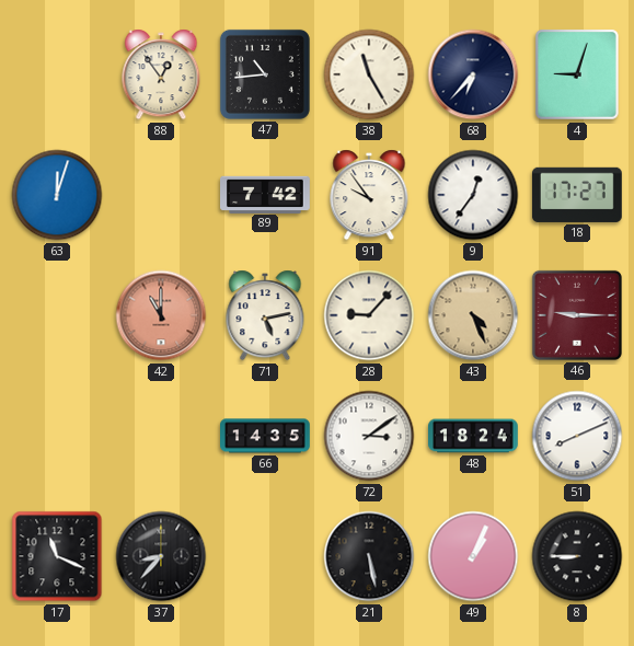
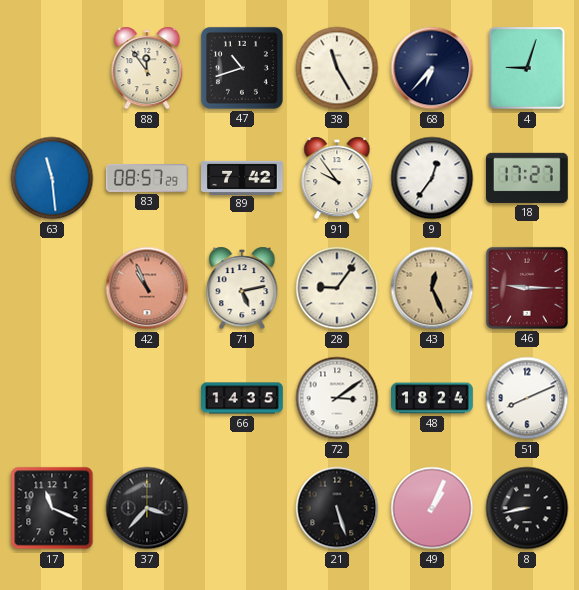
88: 12:54 -> 11:54
47: 10:44 -> 10:42
63: 12:03 -> 11:29
83: none -> 08:57
42: 11:00 -> 10:56
28: 9:07 -> 9:06
43: 4:26 -> 12:26
37: 8:37 -> 3:37
21: 5:28 -> 5:27
8: 8:45 -> 8:43
